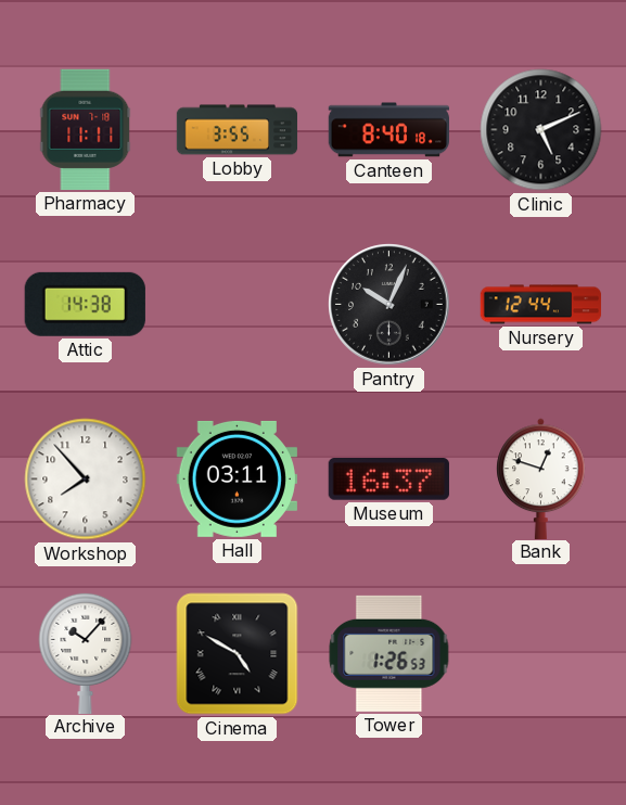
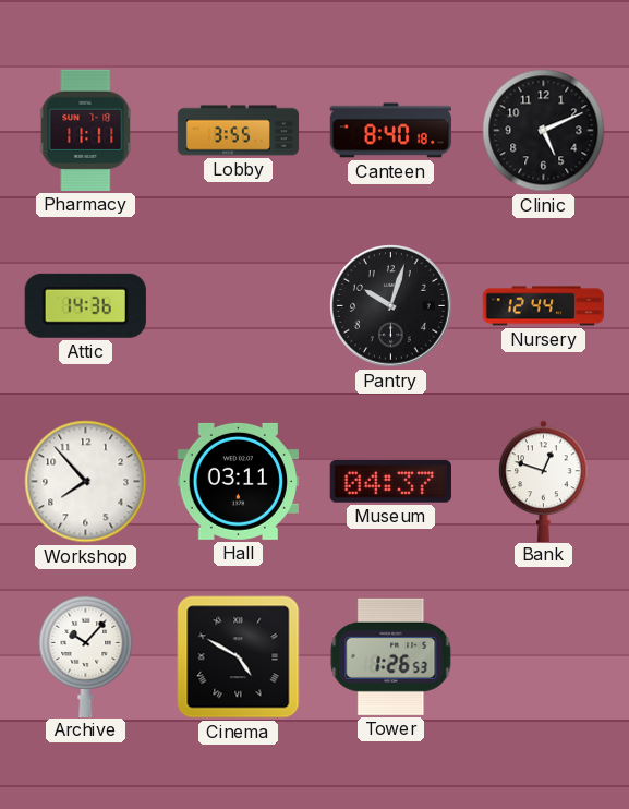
Attic: 14:38 -> 14:36
Pantry: 10:04 -> 10:03
Museum: 16:37 -> 04:37
